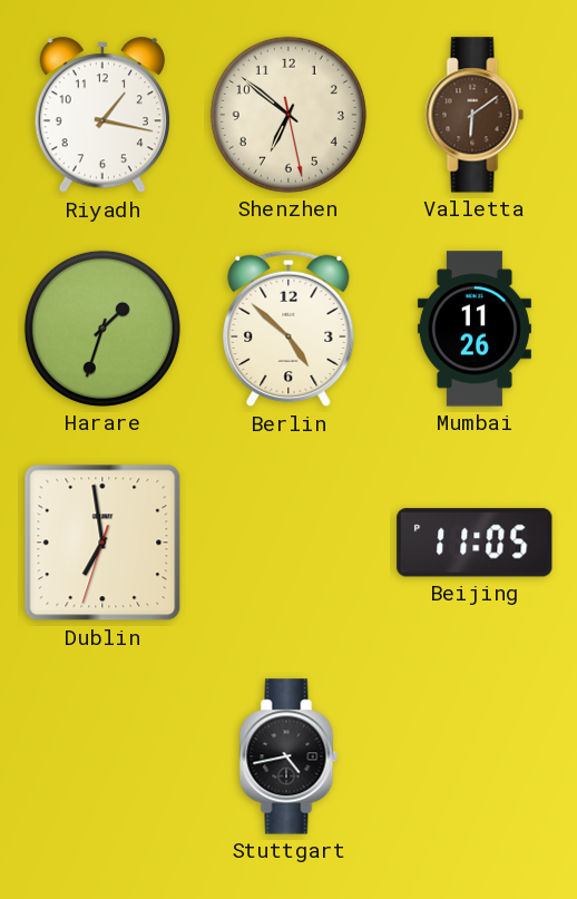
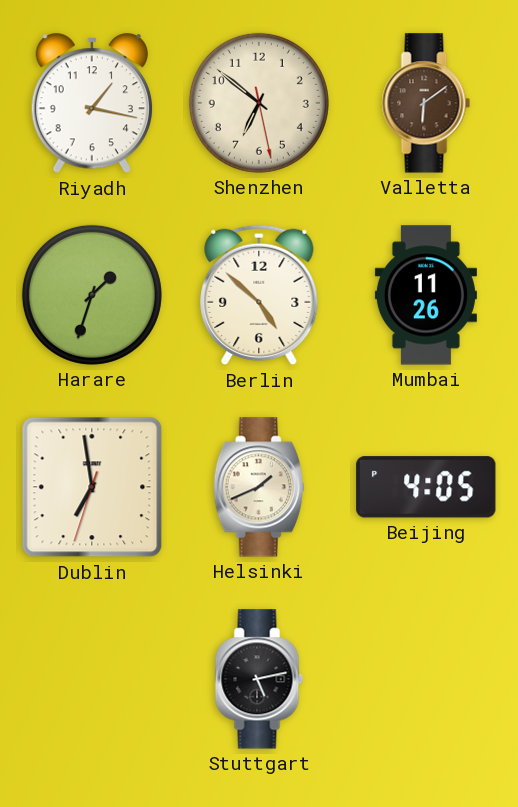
Helsinki: none -> 1:41
Beijing: 11:05 -> 4:05
Stuttgart: 4:43 -> 5:13
